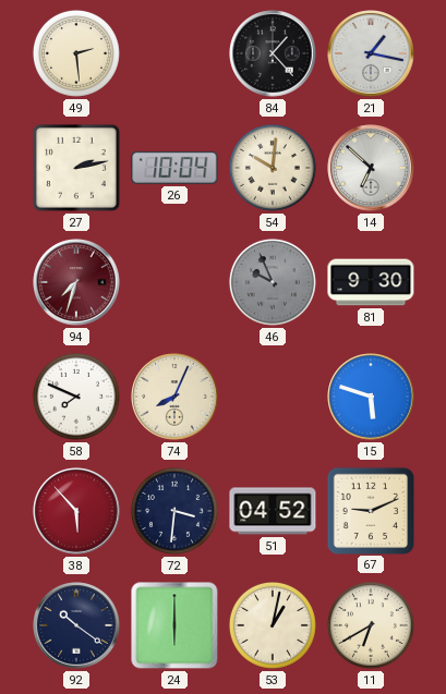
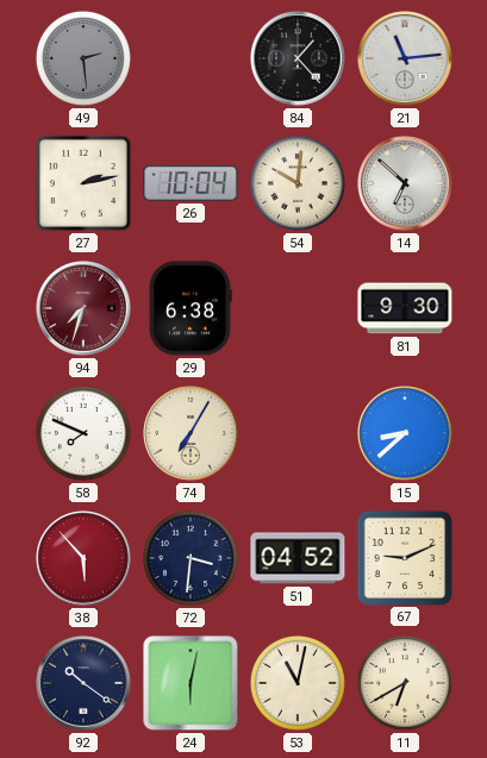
49 dial: cream -> grey
21: 1:17 -> 11:14
29: none -> 6:38
46: 9:56 -> none
74: 8:04 -> 7:05
15: 5:48 -> 8:38
24: 6:00 -> 6:02
53: 1:02 -> 11:02
